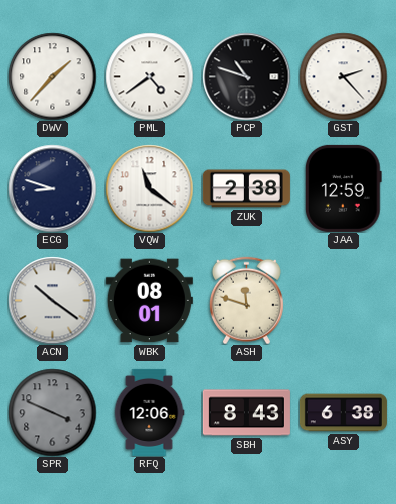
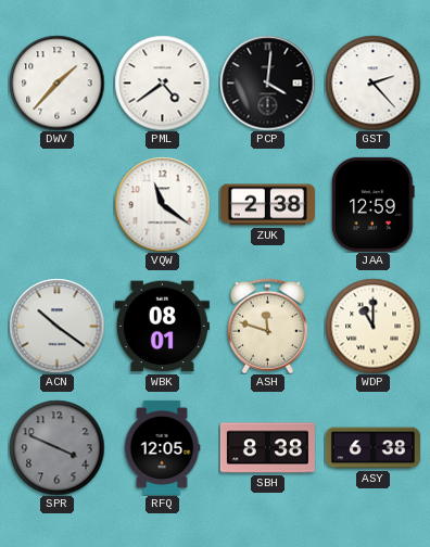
PCP: 10:48 -> 4:01
ECG: 8:48 -> none
WDP: none -> 11:00
RFQ: 12:06 -> 12:05
SBH: 8:43 -> 8:38
